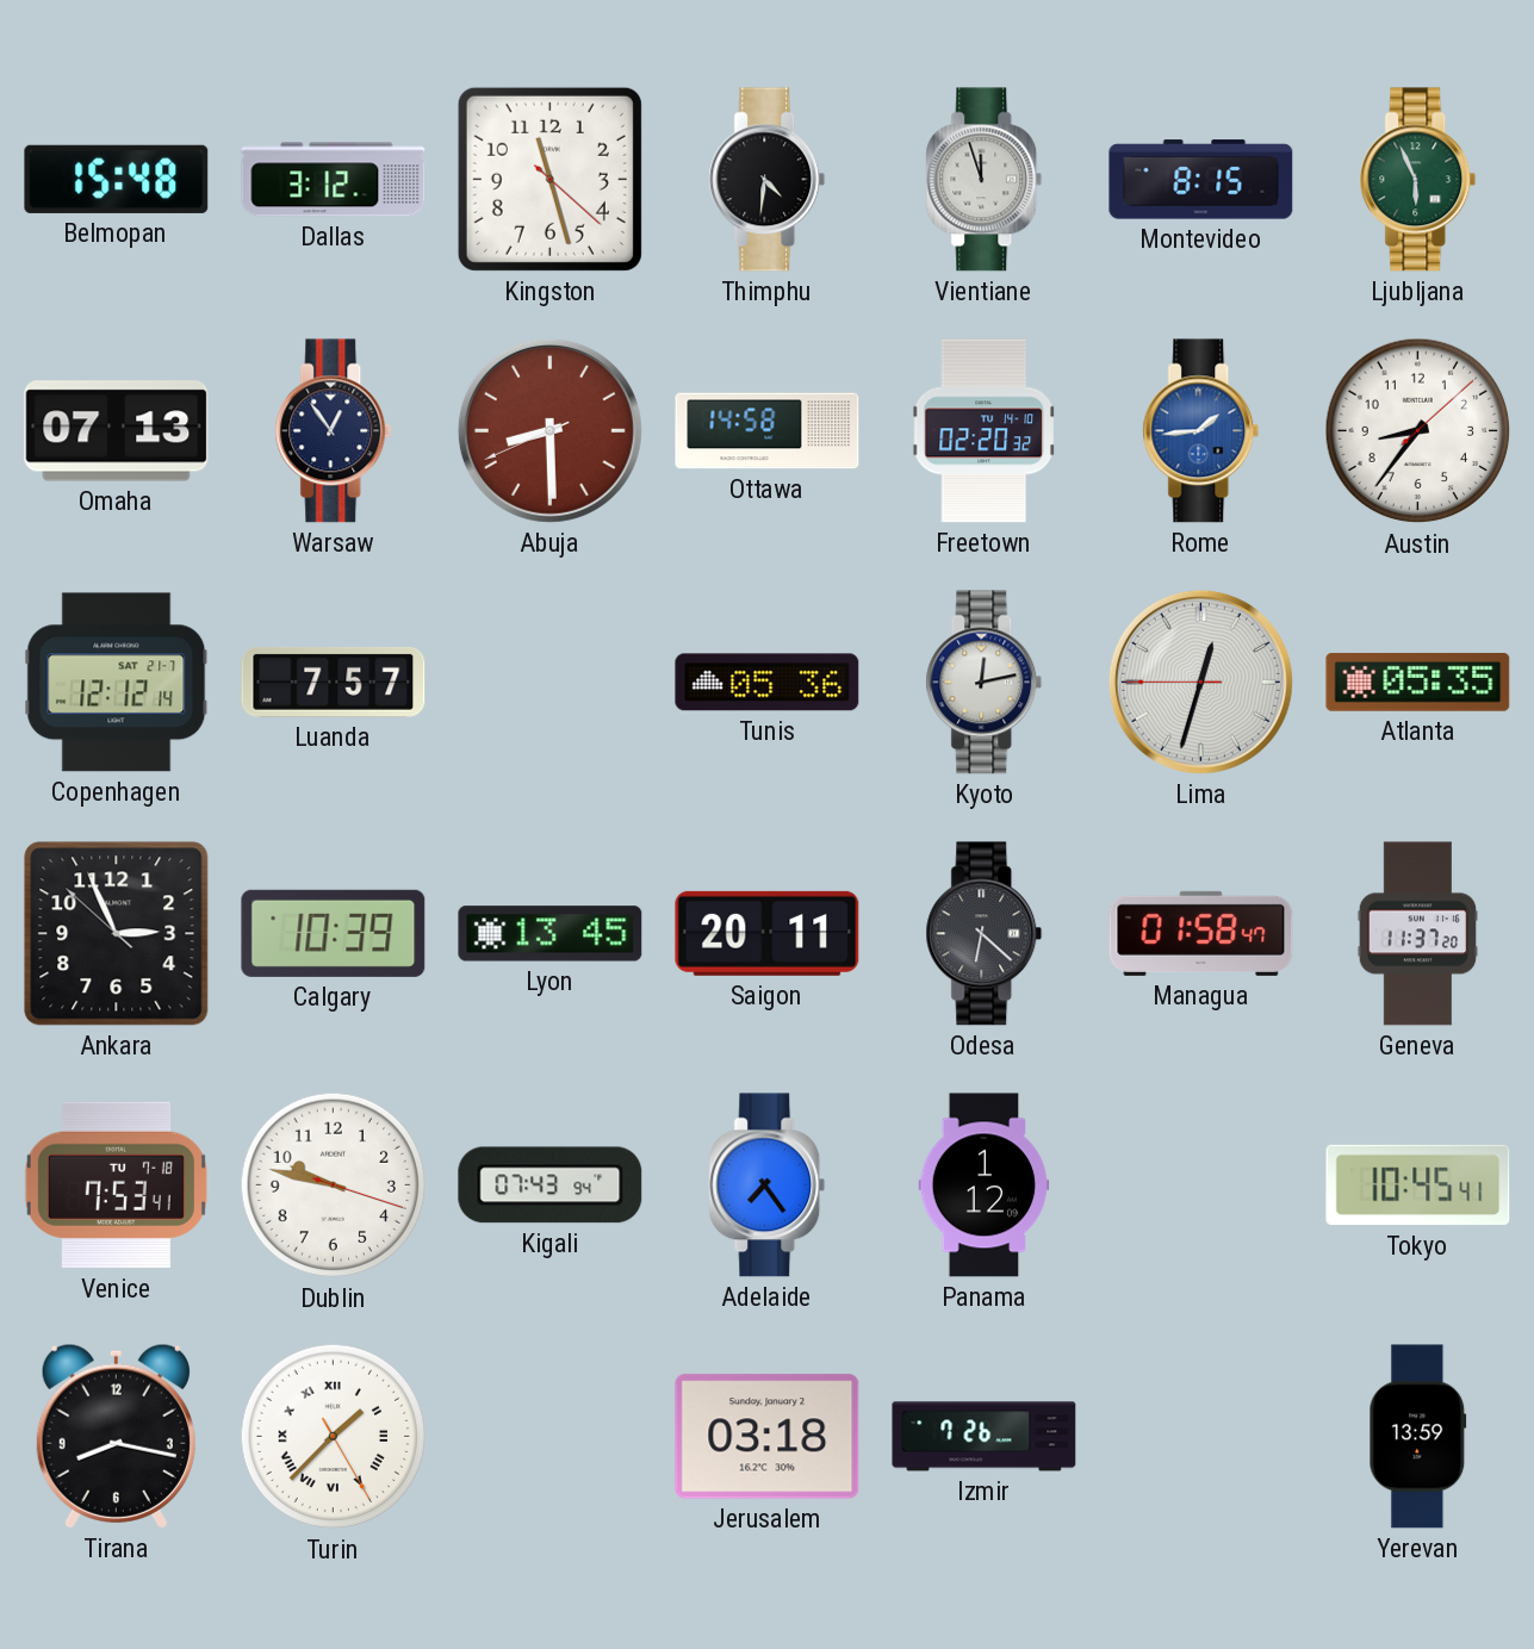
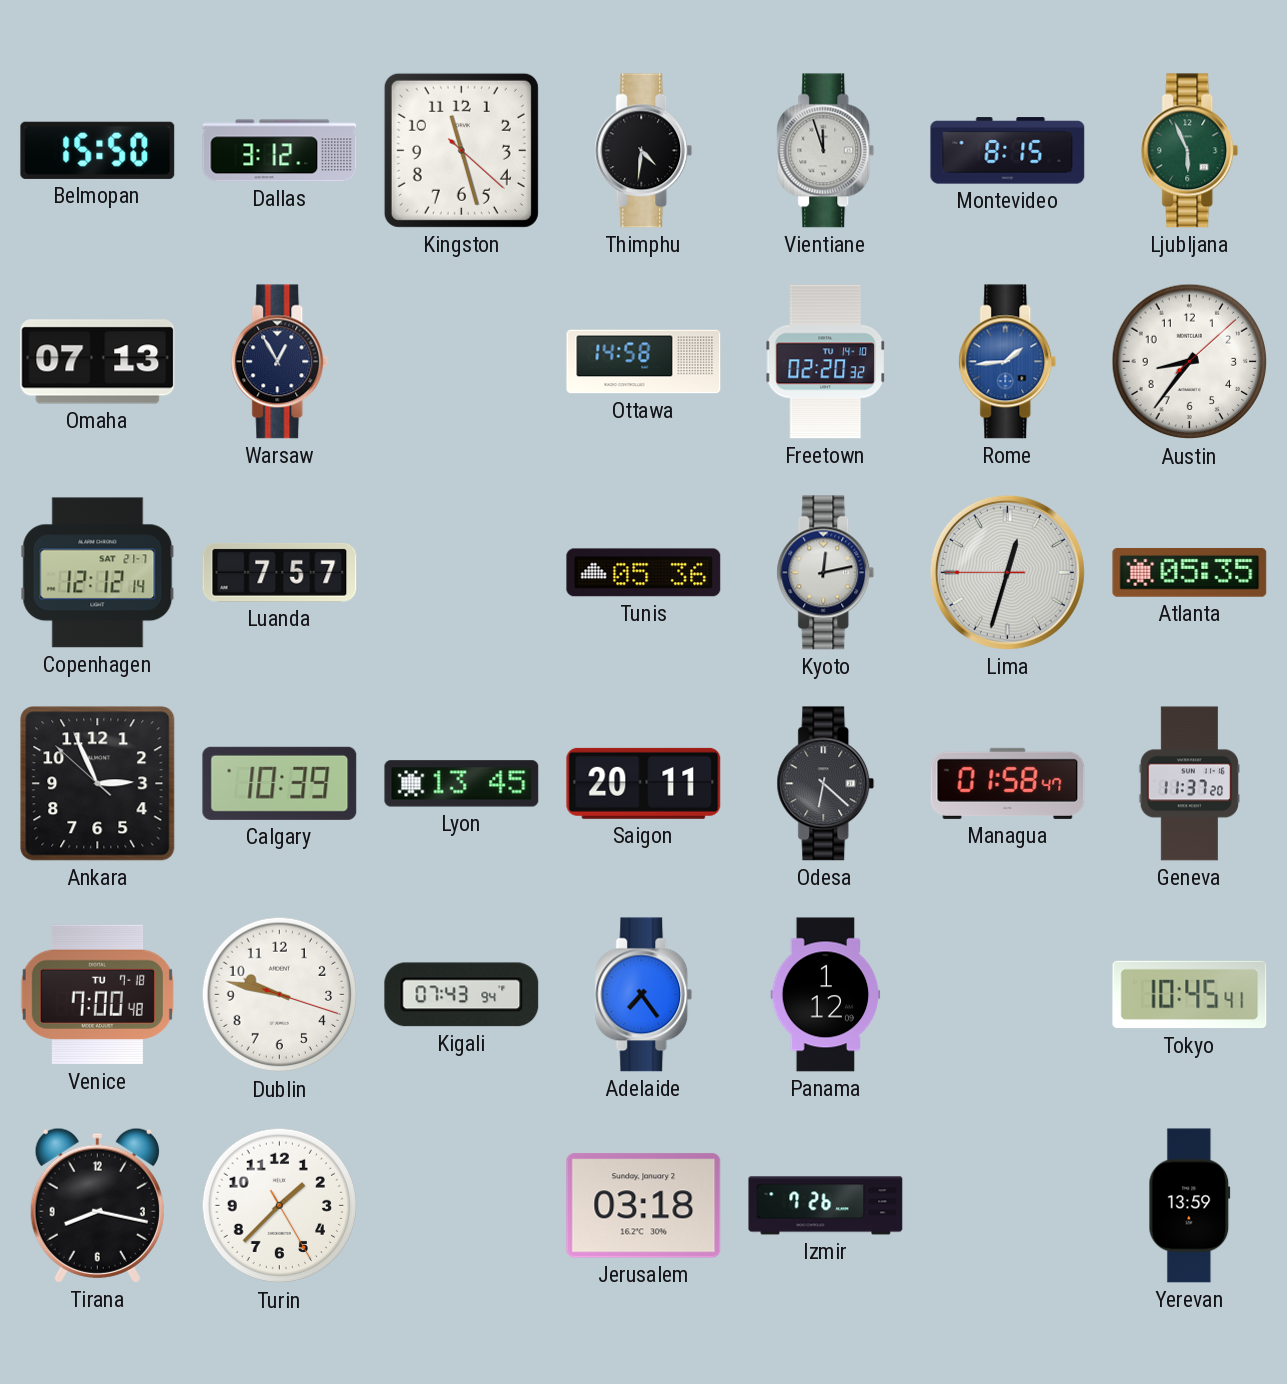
Belmopan: 15:48 -> 15:50
Warsaw: 12:54 -> 12:55
Abuja: 8:29 -> none
Venice: 7:53 -> 7:00
Turin numerals: Roman -> Arabic
